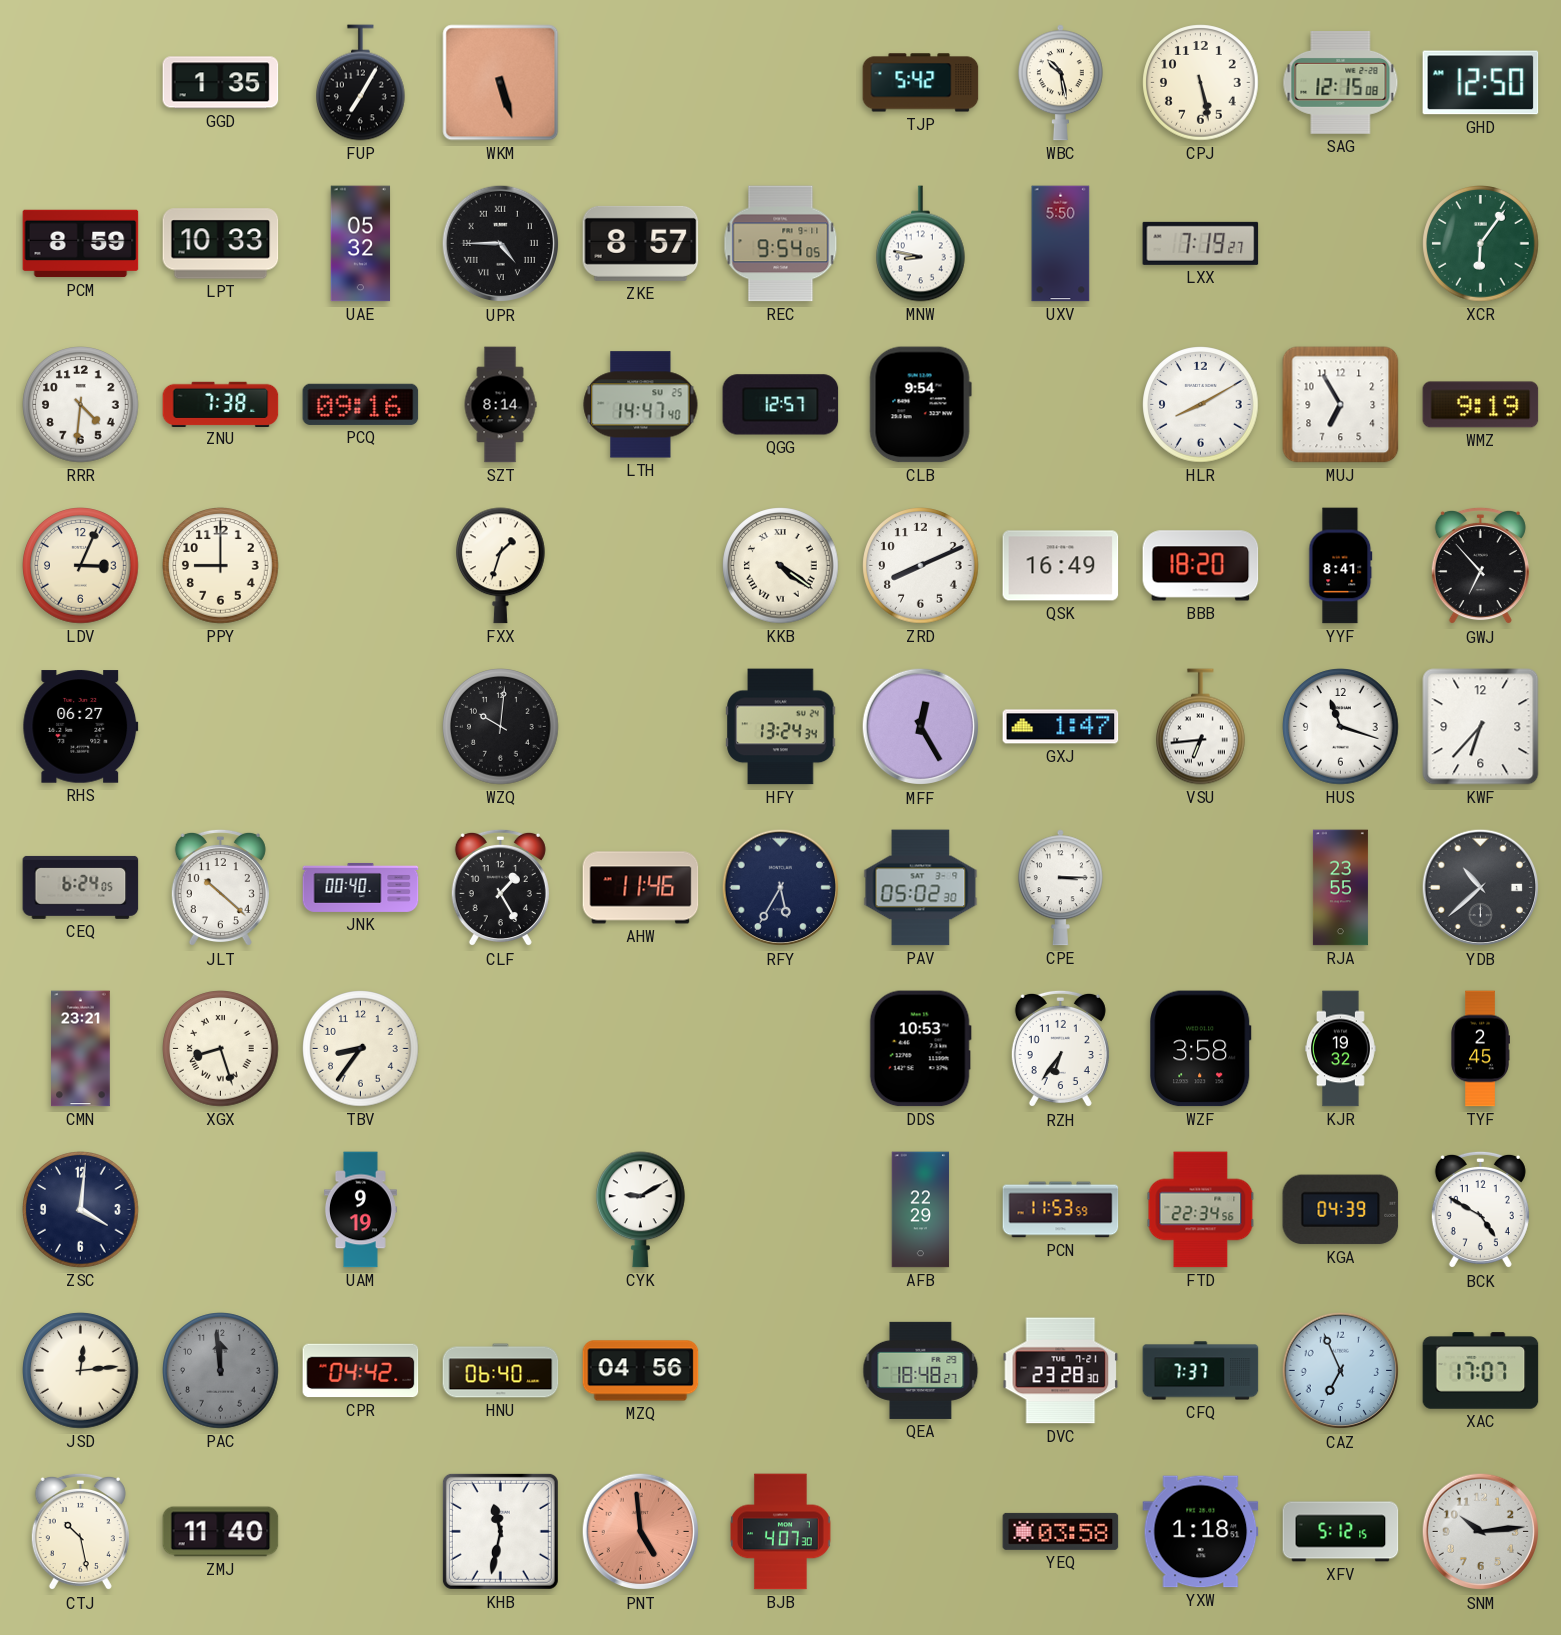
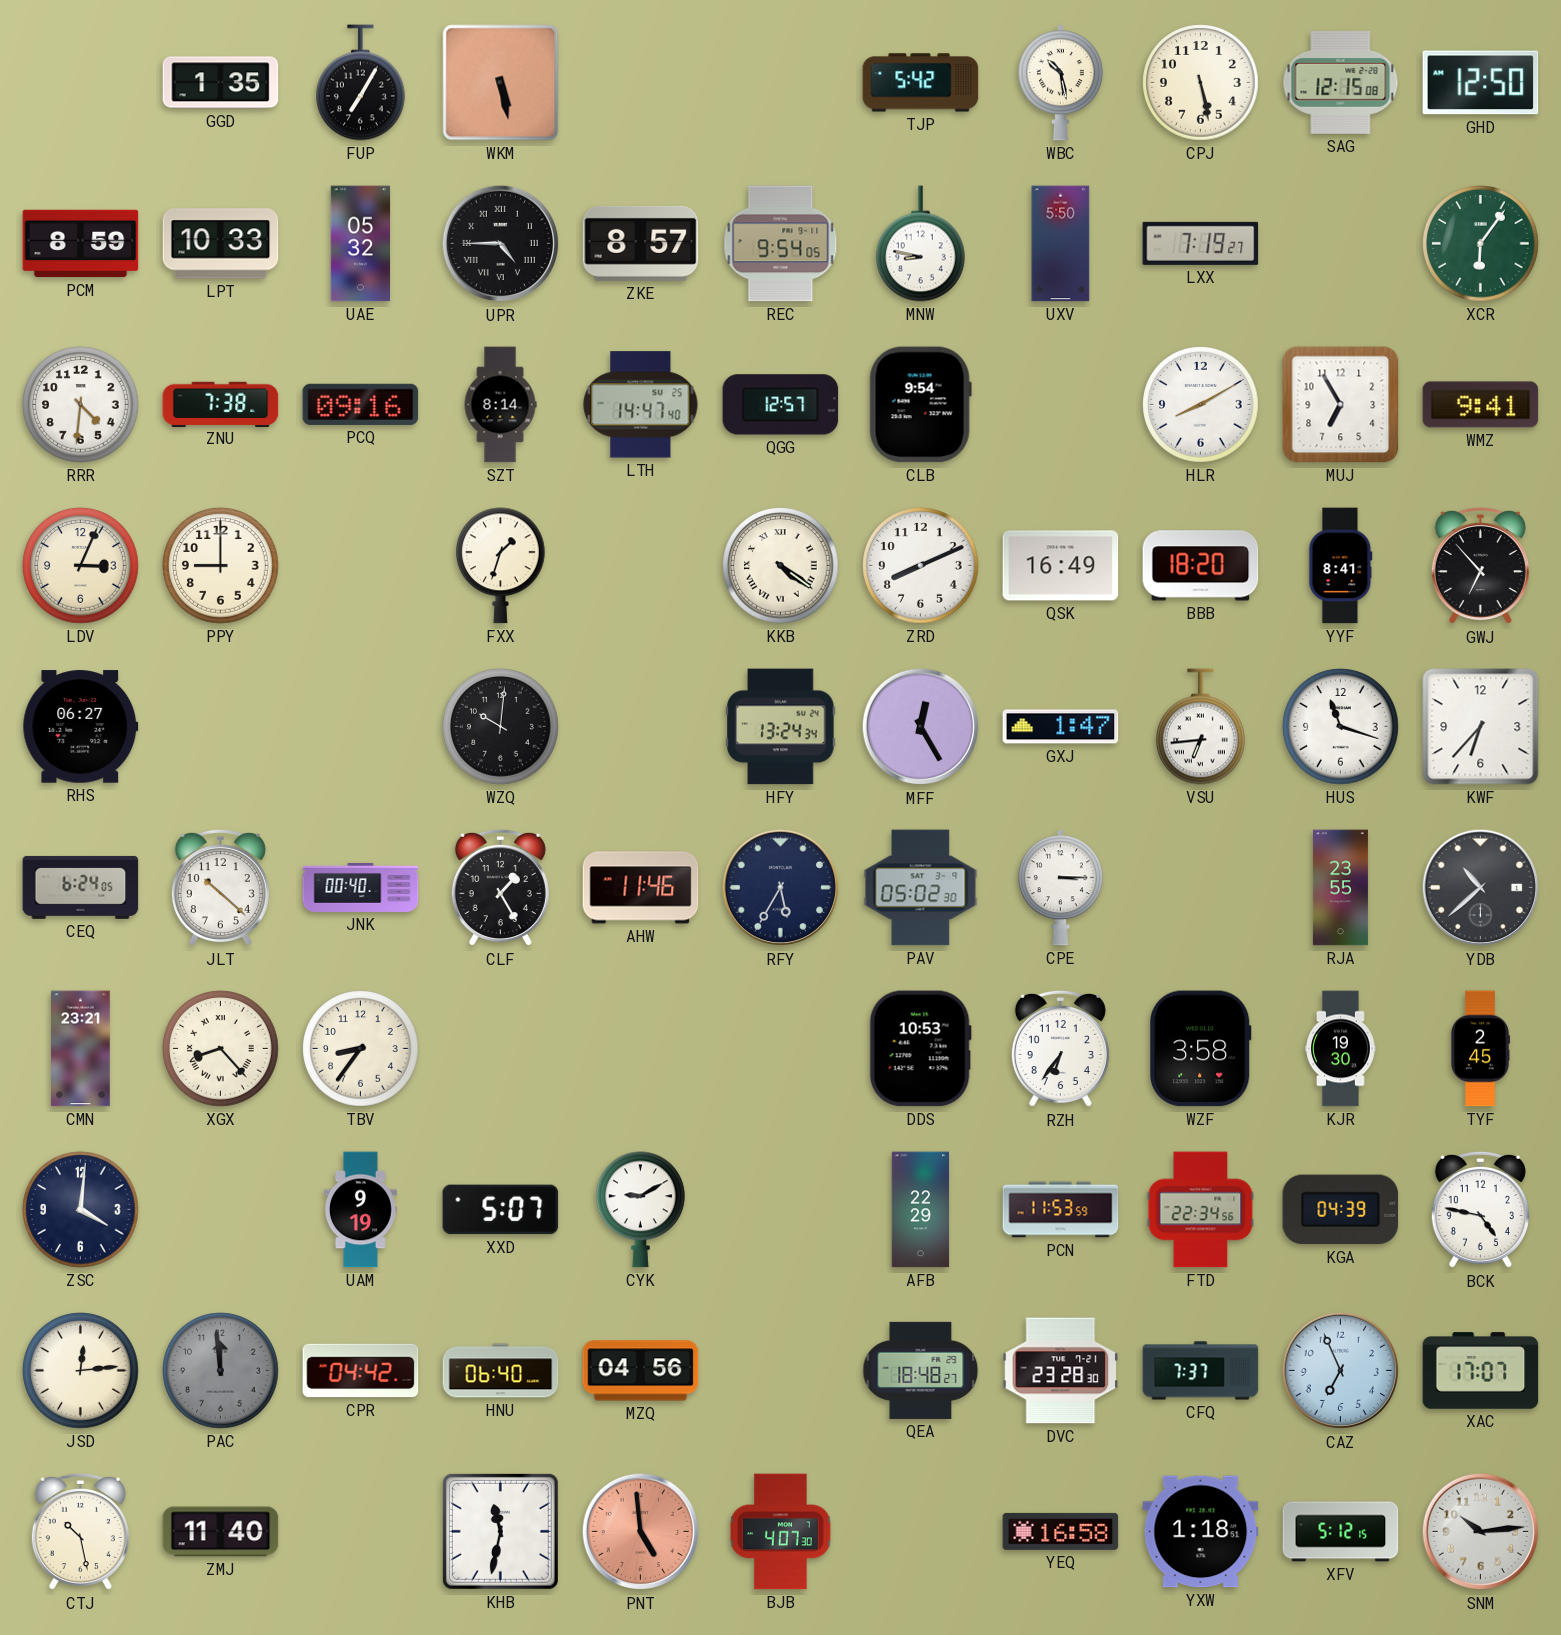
WKM: 5:27 -> 5:28
WMZ: 9:19 -> 9:41
XGX: 8:27 -> 8:23
KJR: 19:32 -> 19:30
XXD: none -> 5:07
BCK: 4:50 -> 4:47
YEQ: 03:58 -> 16:58
